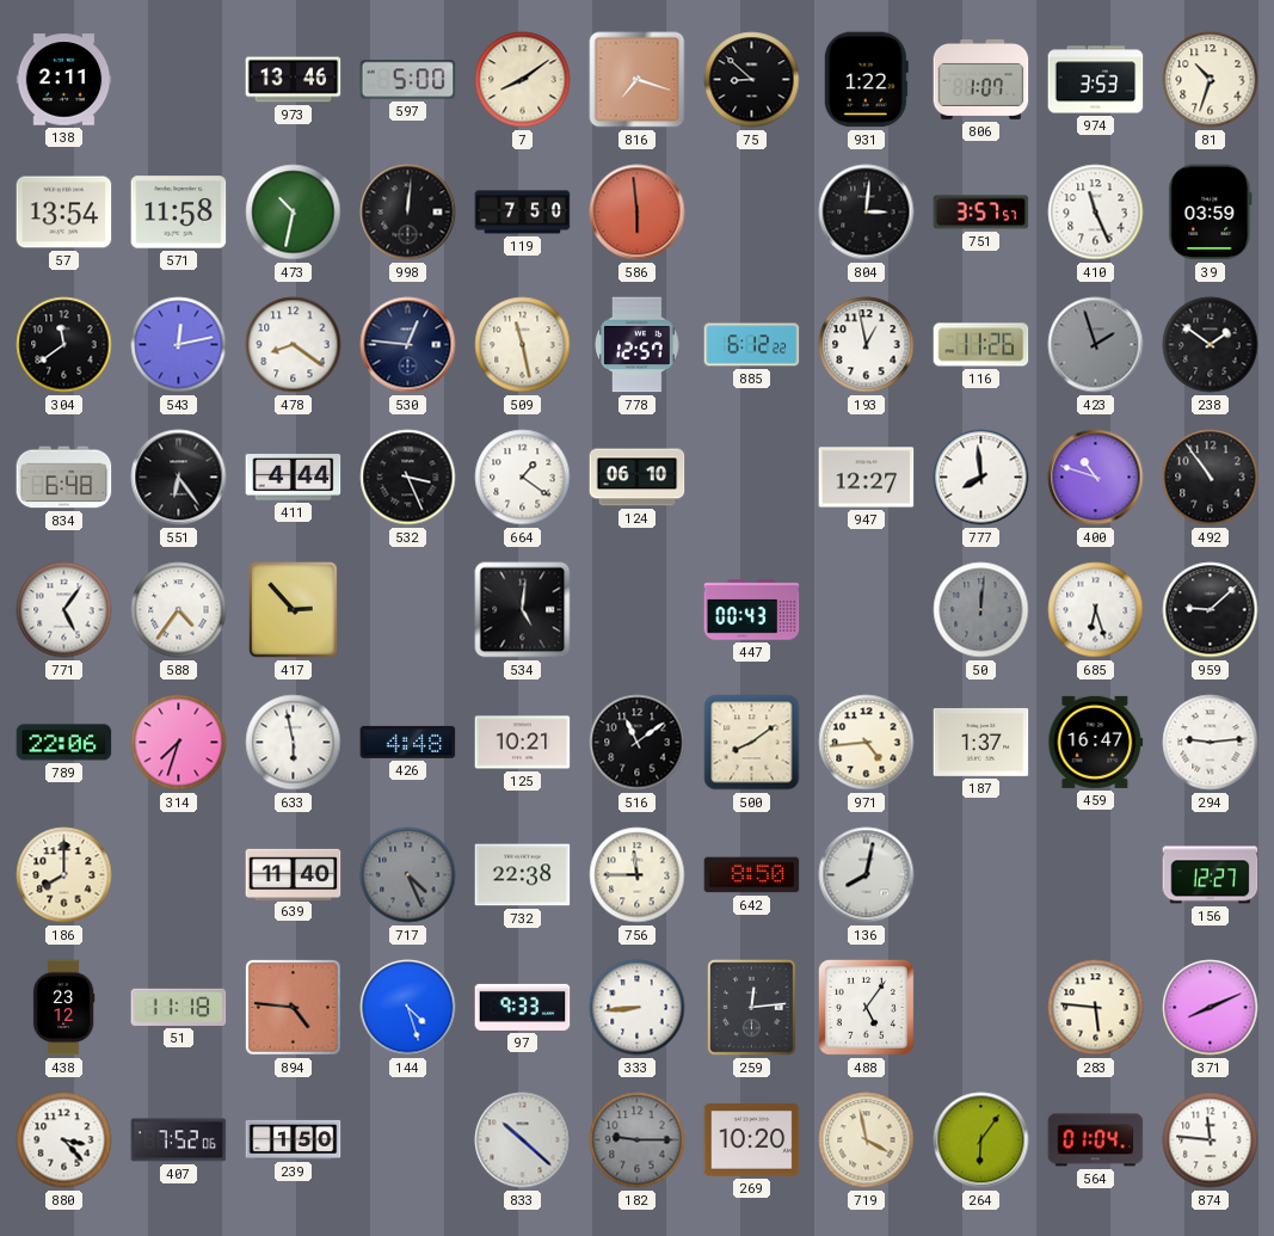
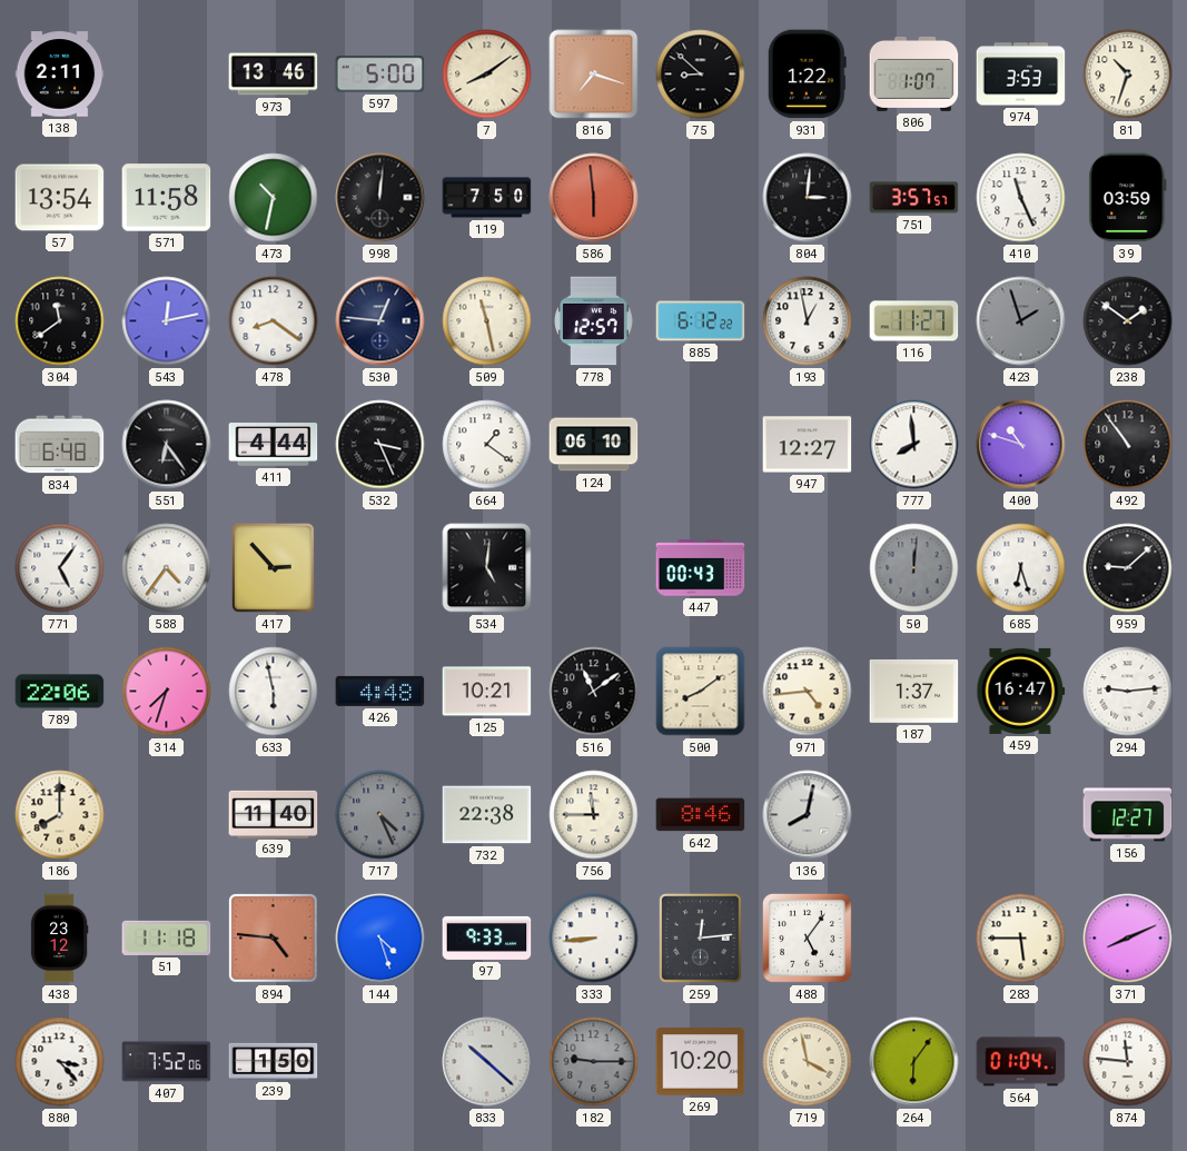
116: 11:26 -> 11:27
642: 8:50 -> 8:46
283: 5:46 -> 5:45
